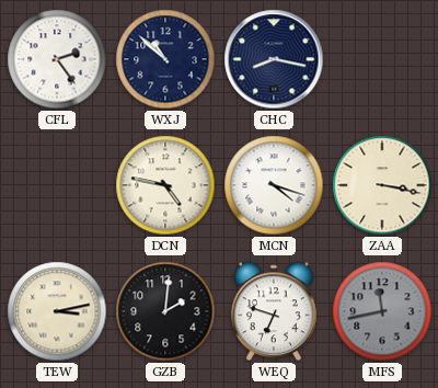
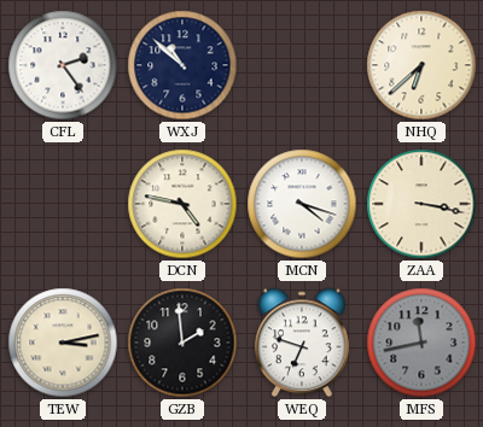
CHC: 8:17 -> none
NHQ: none -> 6:38
GZB: 2:01 -> 1:59
